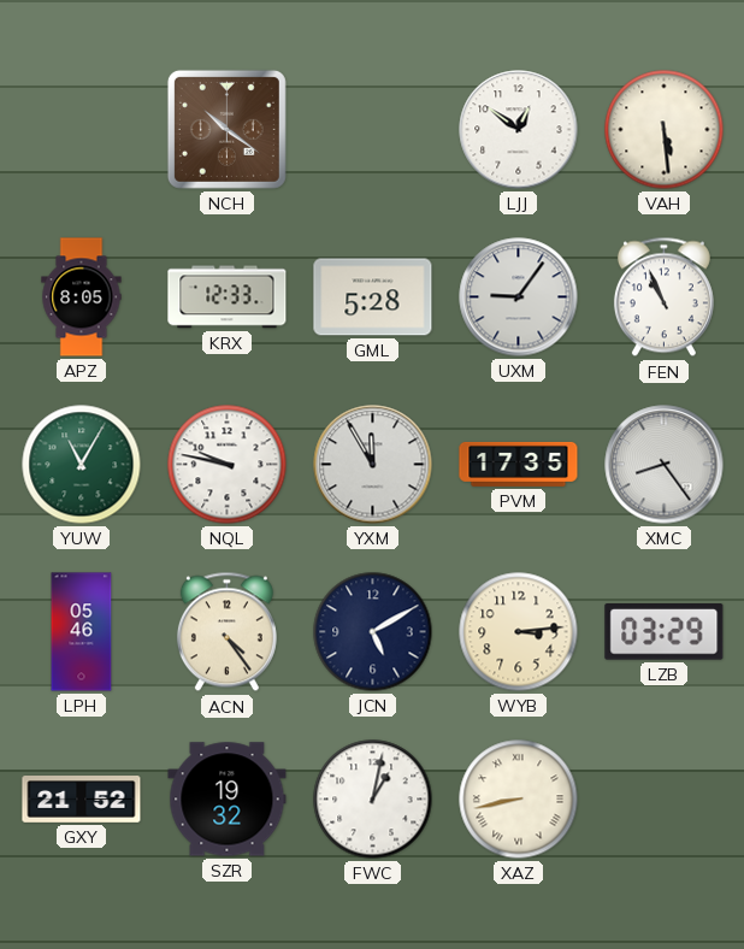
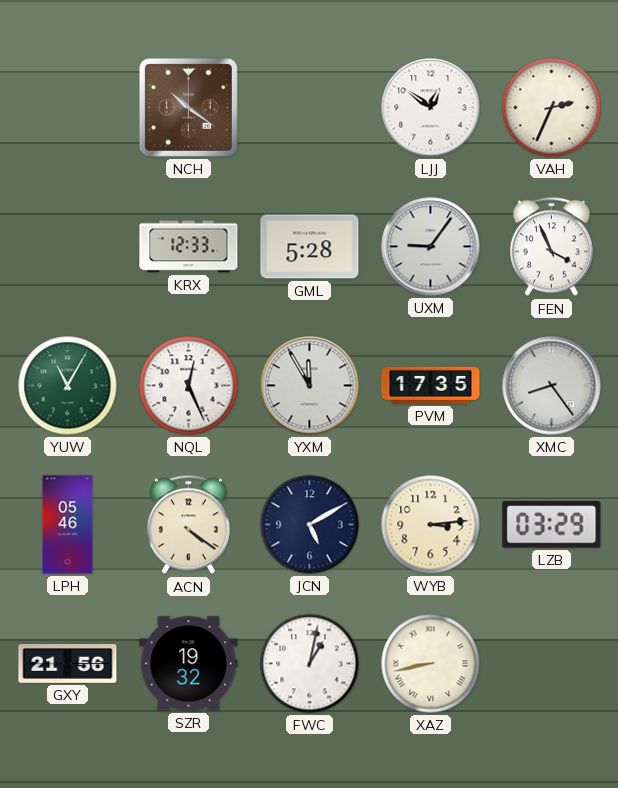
VAH: 5:29 -> 2:34
APZ: 8:05 -> none
FEN: 10:56 -> 3:56
NQL: 9:47 -> 12:26
ACN: 4:24 -> 4:21
GXY: 21:52 -> 21:56
